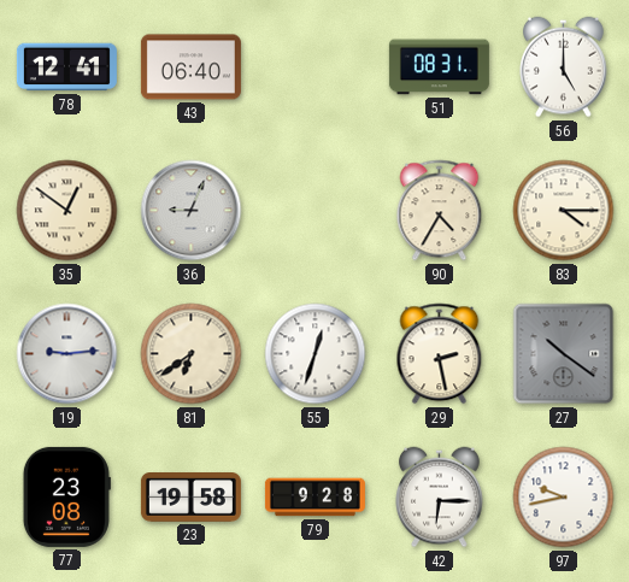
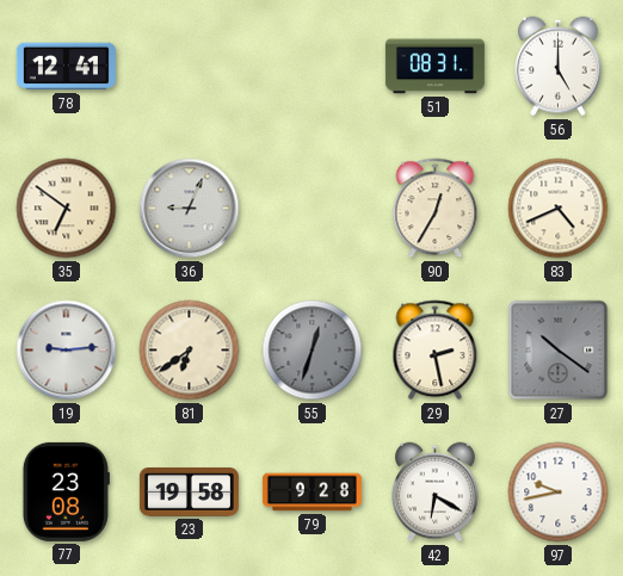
43: 06:40 -> none
35: 12:51 -> 6:51
90: 4:35 -> 12:35
83: 4:15 -> 4:41
55 dial: white -> grey
42: 6:15 -> 6:20
